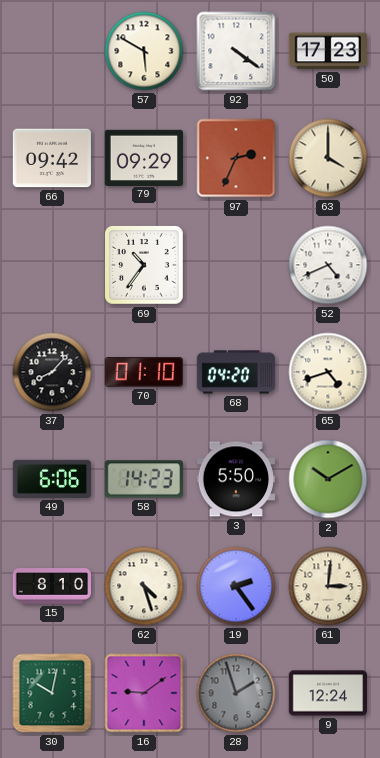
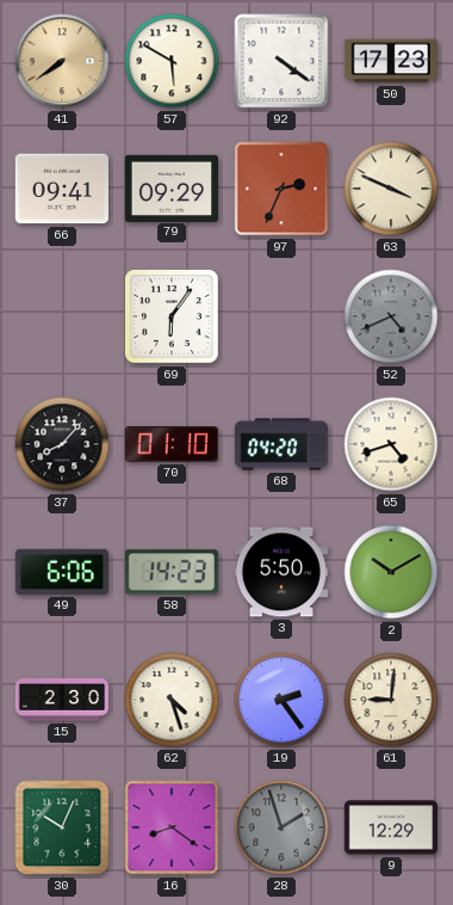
41: none -> 7:39
66: 09:42 -> 09:41
63: 4:00 -> 3:49
69: 10:36 -> 6:06
52 dial: white -> grey
15: 8:10 -> 2:30
61: 3:01 -> 9:01
30: 10:02 -> 10:04
16: 9:09 -> 8:21
9: 12:24 -> 12:29
